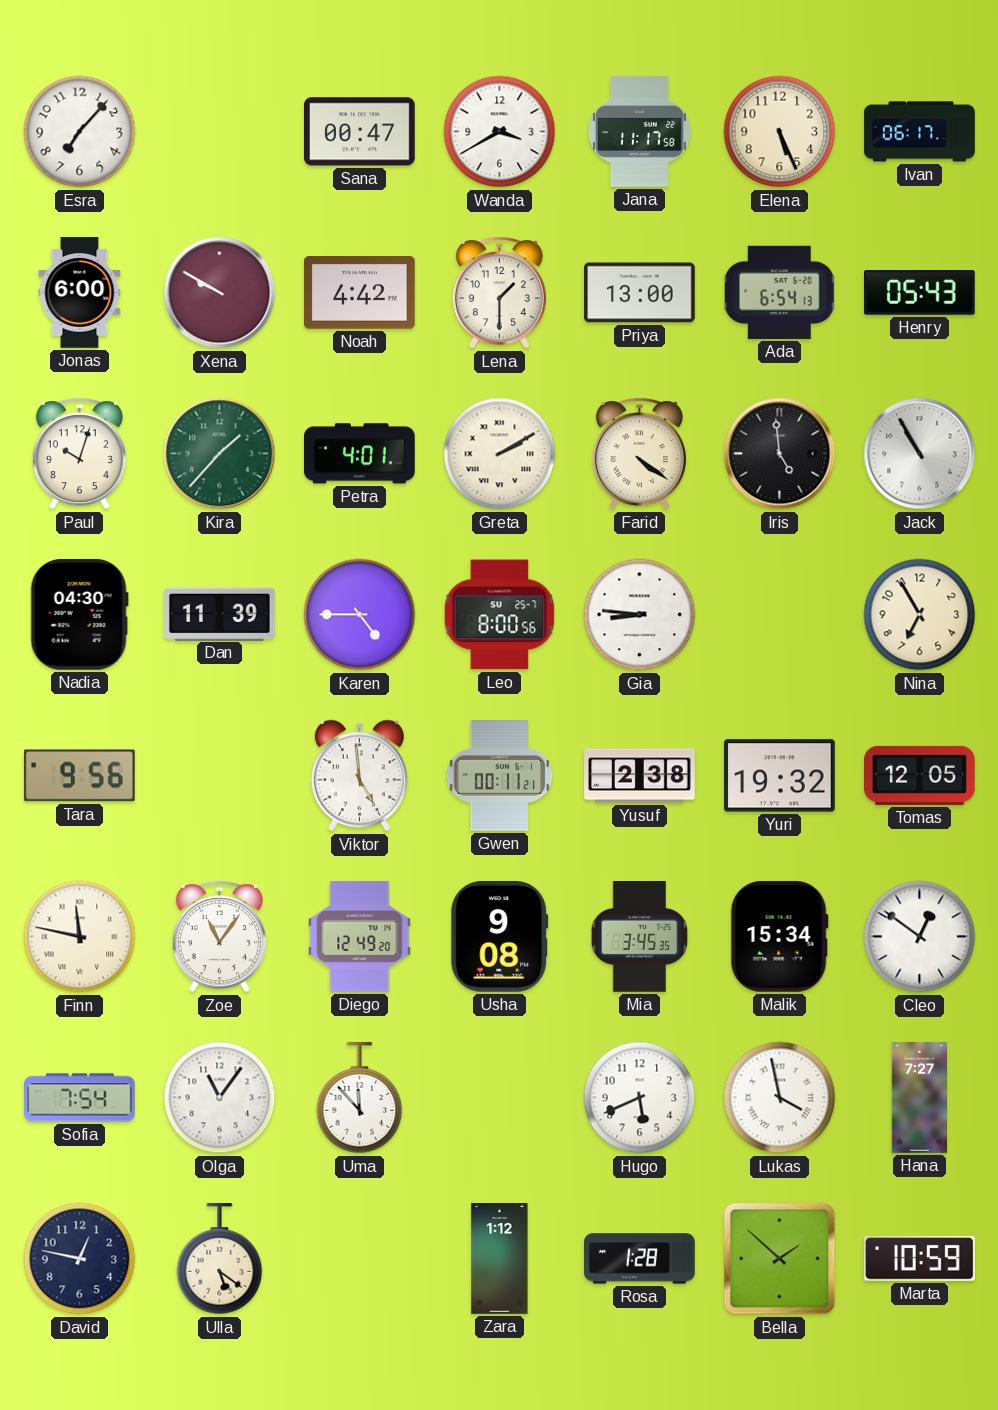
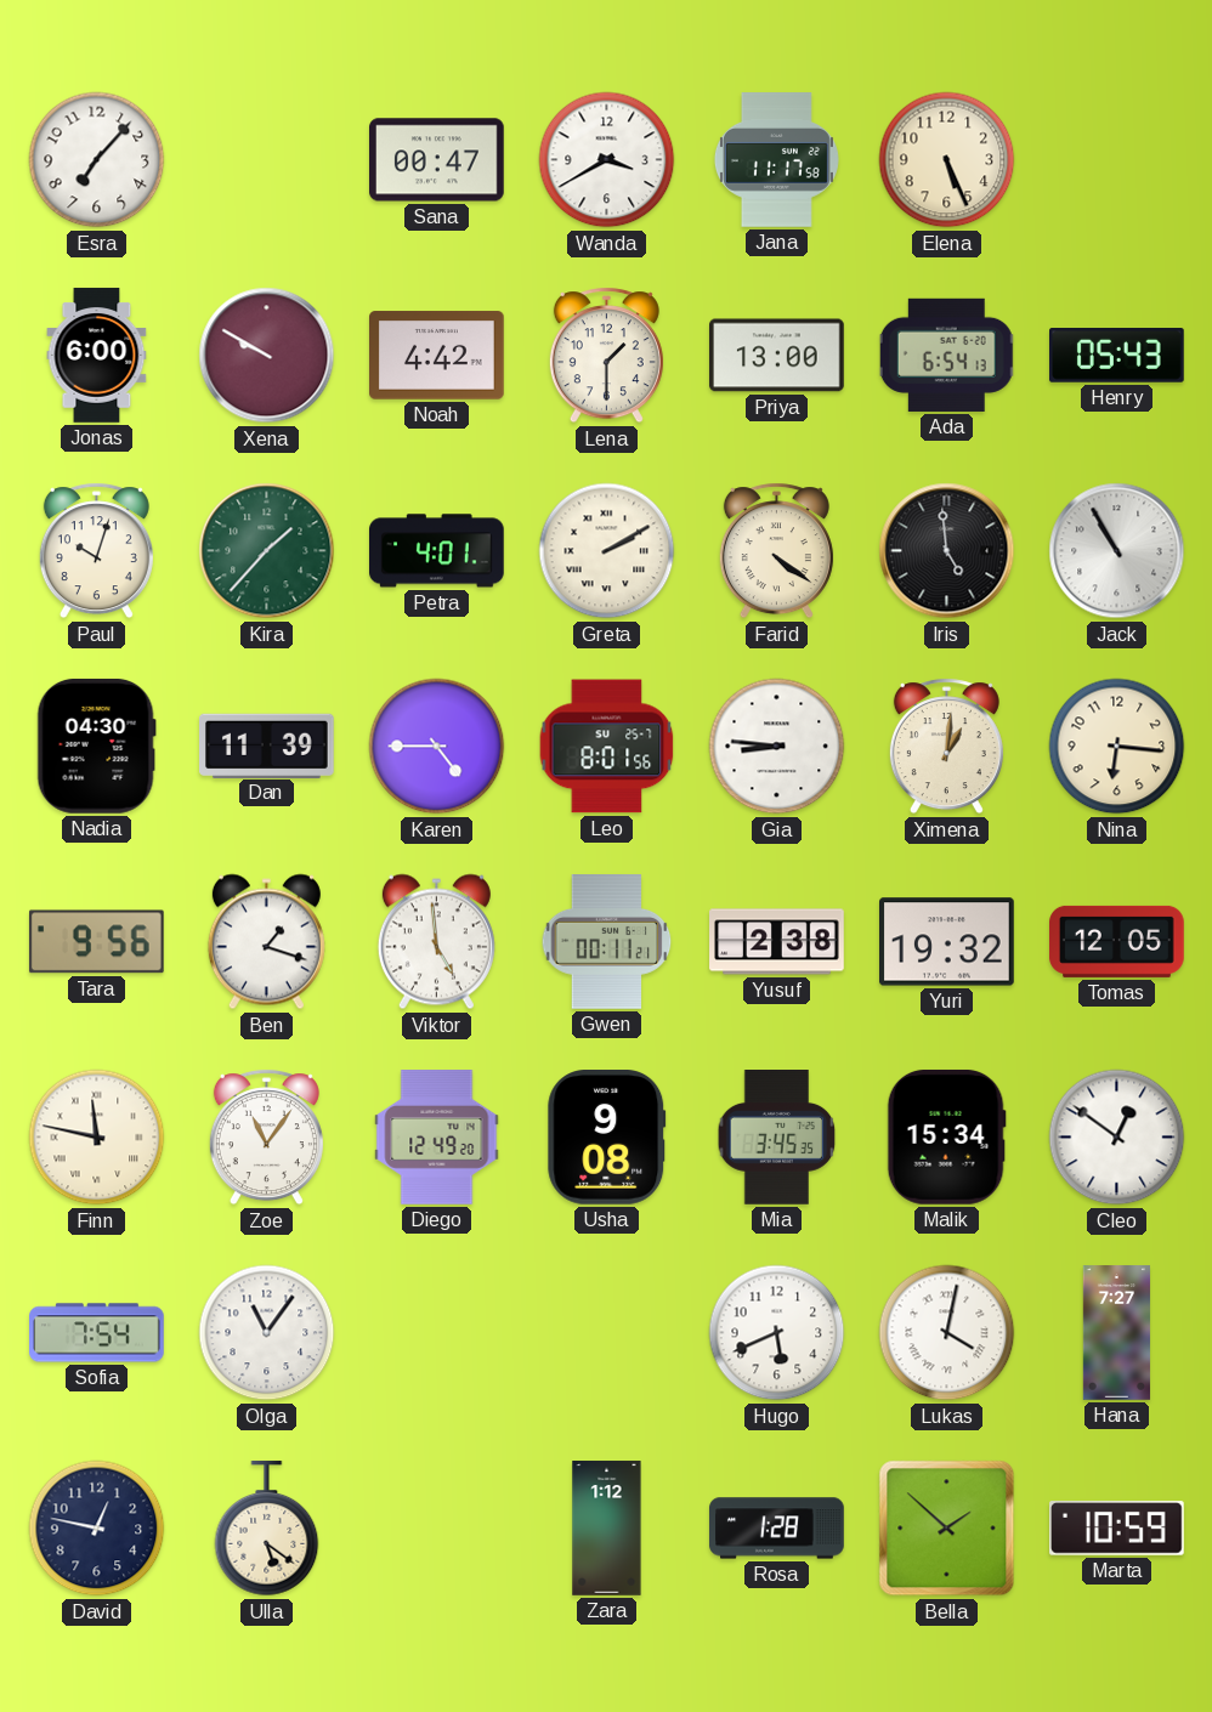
Ivan: 06:17 -> none
Leo: 8:00 -> 8:01
Ximena: none -> 1:01
Nina: 6:55 -> 6:16
Ben: none -> 1:18
Uma: 11:53 -> none
Lukas: 3:58 -> 4:02
